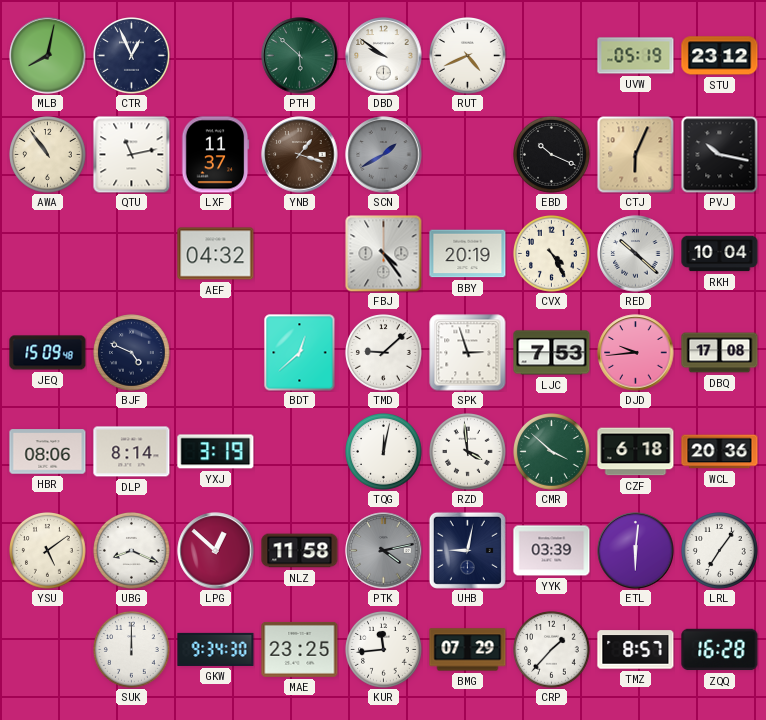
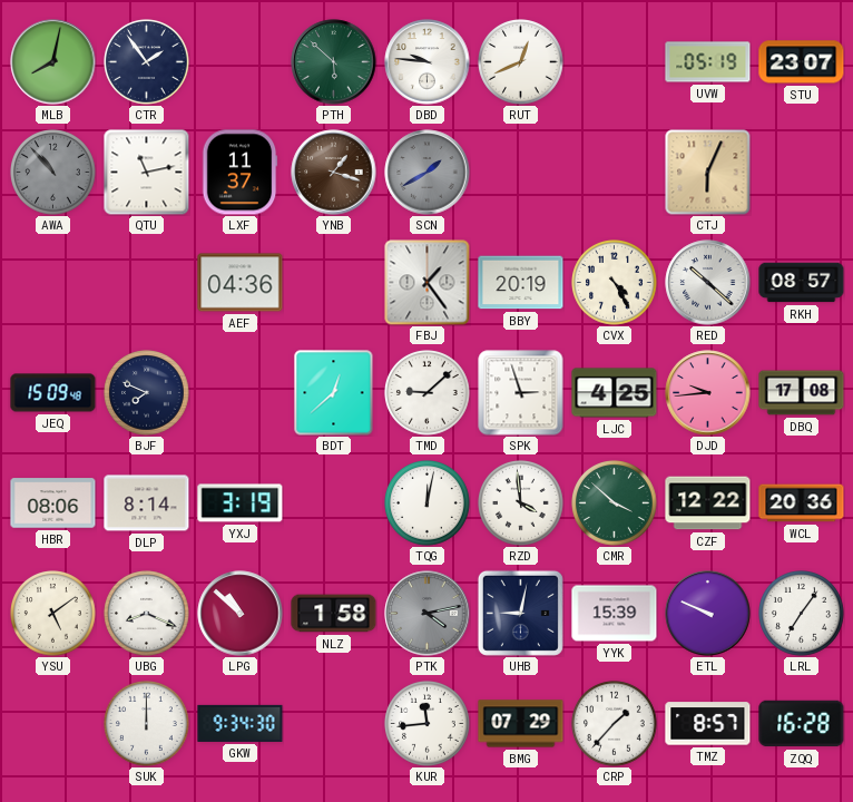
CTR: 12:56 -> 1:54
DBD: 9:51 -> 9:46
RUT: 4:41 -> 12:41
STU: 23:12 -> 23:07
AWA: 10:54 -> 10:53
AWA dial: cream -> grey
EBD: 10:19 -> none
PVJ: 10:17 -> none
AEF: 04:32 -> 04:36
FBJ: 4:24 -> 1:24
RKH: 10:04 -> 08:57
BJF: 4:49 -> 7:49
LJC: 7:53 -> 4:25
CZF: 6:18 -> 12:22
LPG: 12:52 -> 10:52
NLZ: 11:58 -> 1:58
YYK: 03:39 -> 15:39
ETL: 6:01 -> 9:49
MAE: 23:25 -> none
